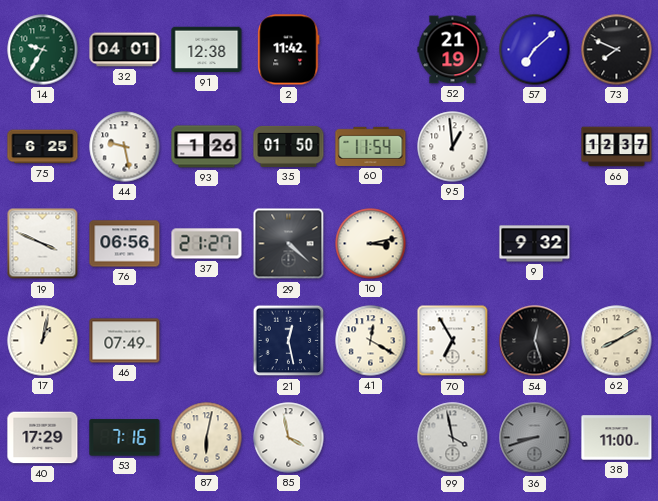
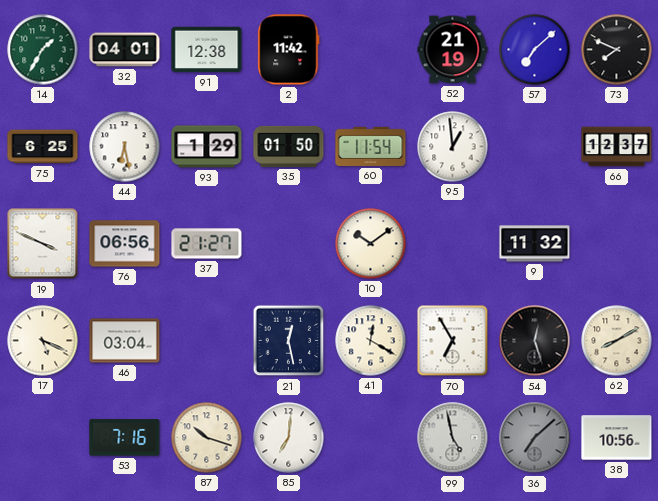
14: 9:35 -> 1:35
44: 9:28 -> 6:28
93: 1:26 -> 1:29
29: 4:22 -> none
10: 3:13 -> 10:09
9: 9:32 -> 11:32
17: 1:02 -> 5:19
46: 07:49 -> 03:04
40: 17:29 -> none
87: 6:02 -> 10:18
85: 3:58 -> 7:01
99: 3:58 -> 4:58
36: 8:42 -> 7:08
38: 11:00 -> 10:56
